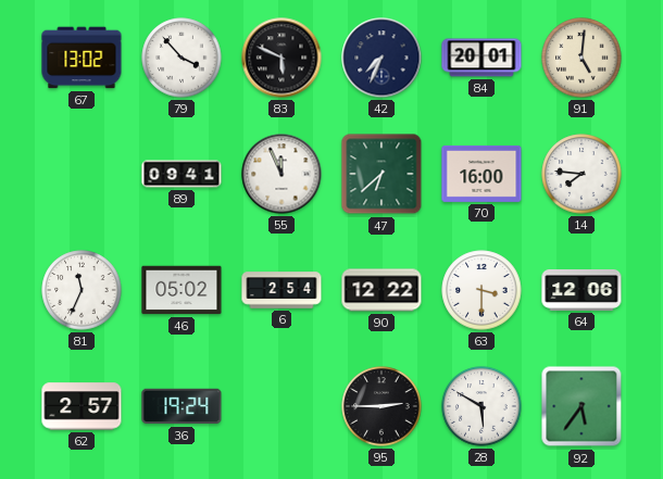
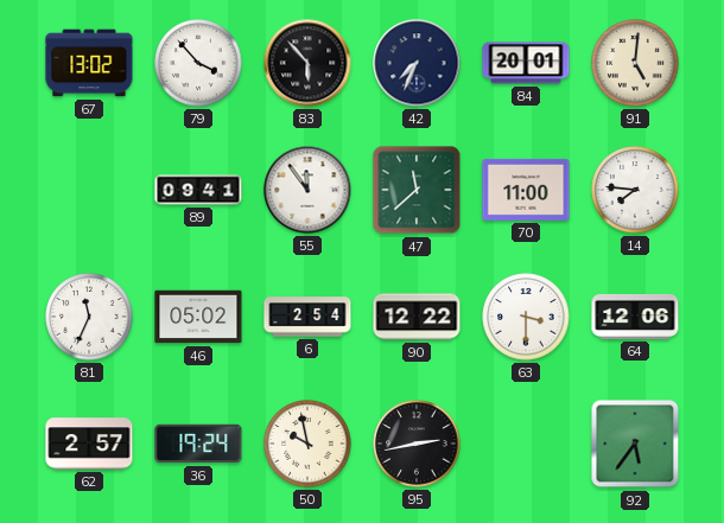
83: 5:49 -> 5:53
55: 11:56 -> 11:54
47: 6:38 -> 11:38
70: 16:00 -> 11:00
50: none -> 9:58
95: 2:45 -> 2:43
28: 5:50 -> none
